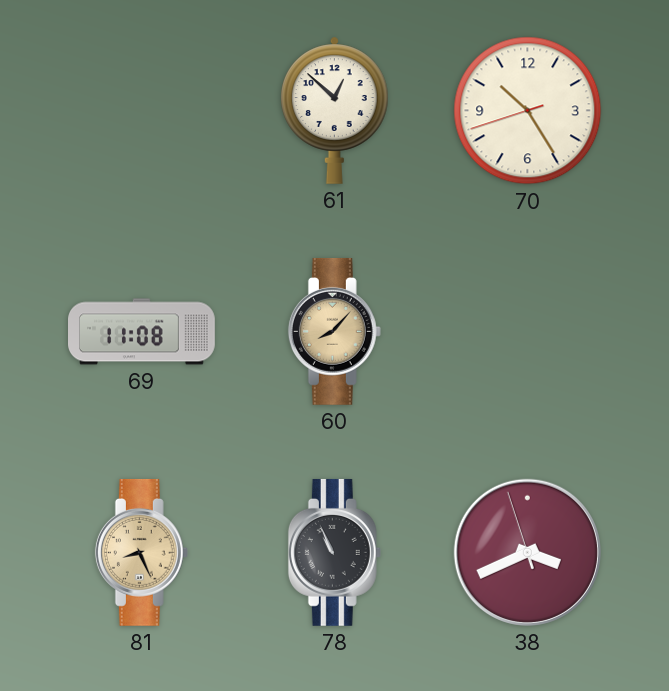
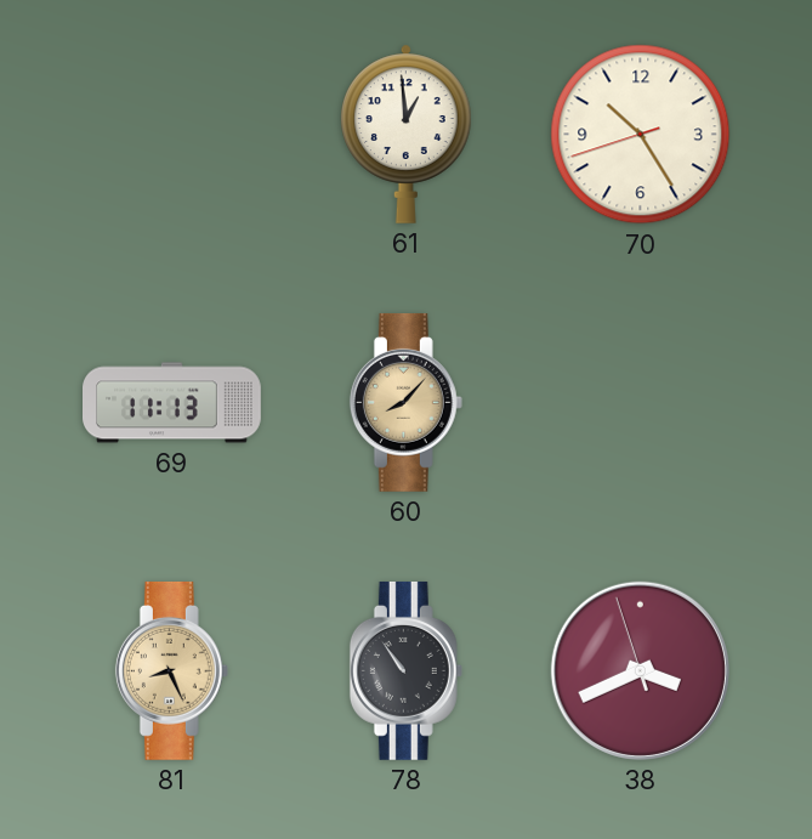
61: 12:52 -> 12:59
69: 11:08 -> 11:13
78: 10:56 -> 10:54
